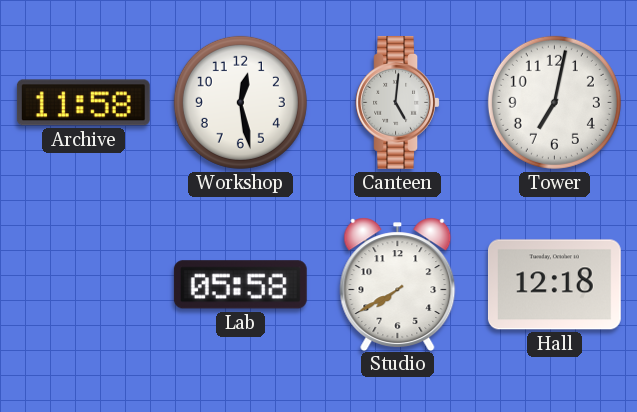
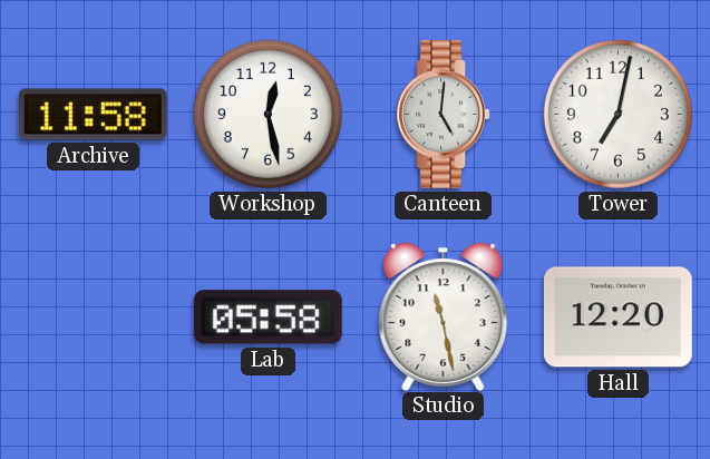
Studio: 7:40 -> 11:28
Hall: 12:18 -> 12:20
